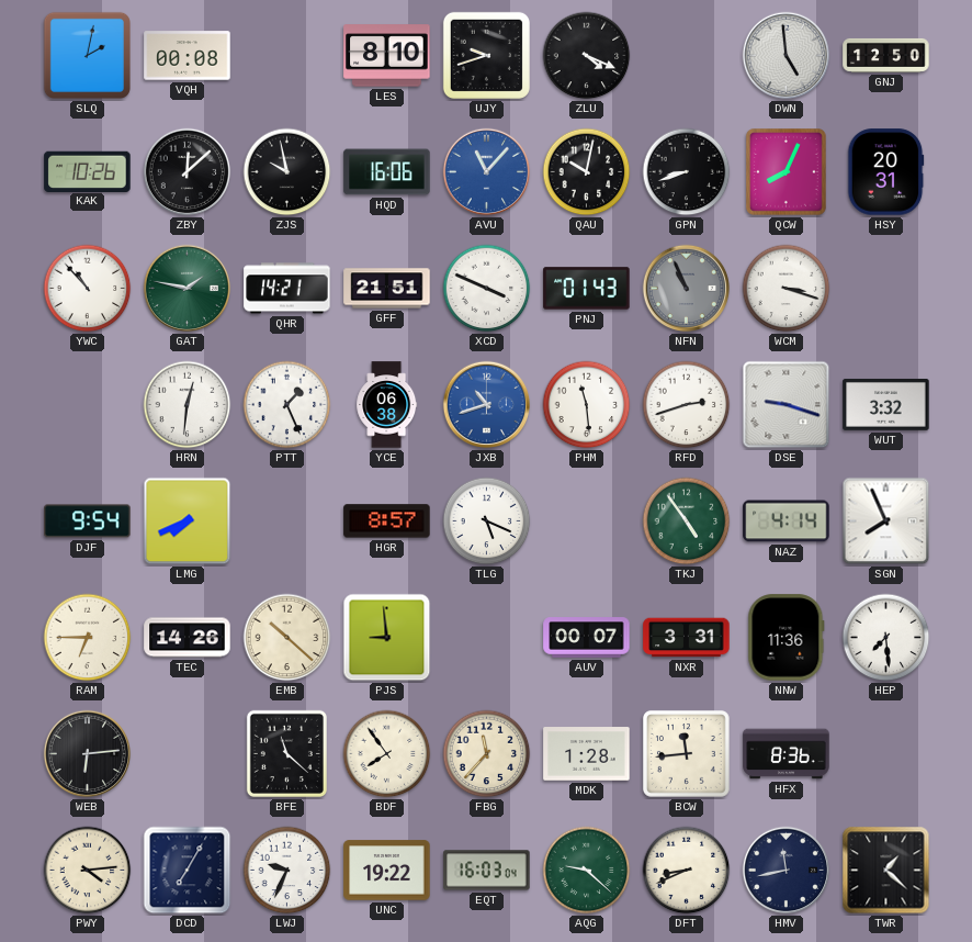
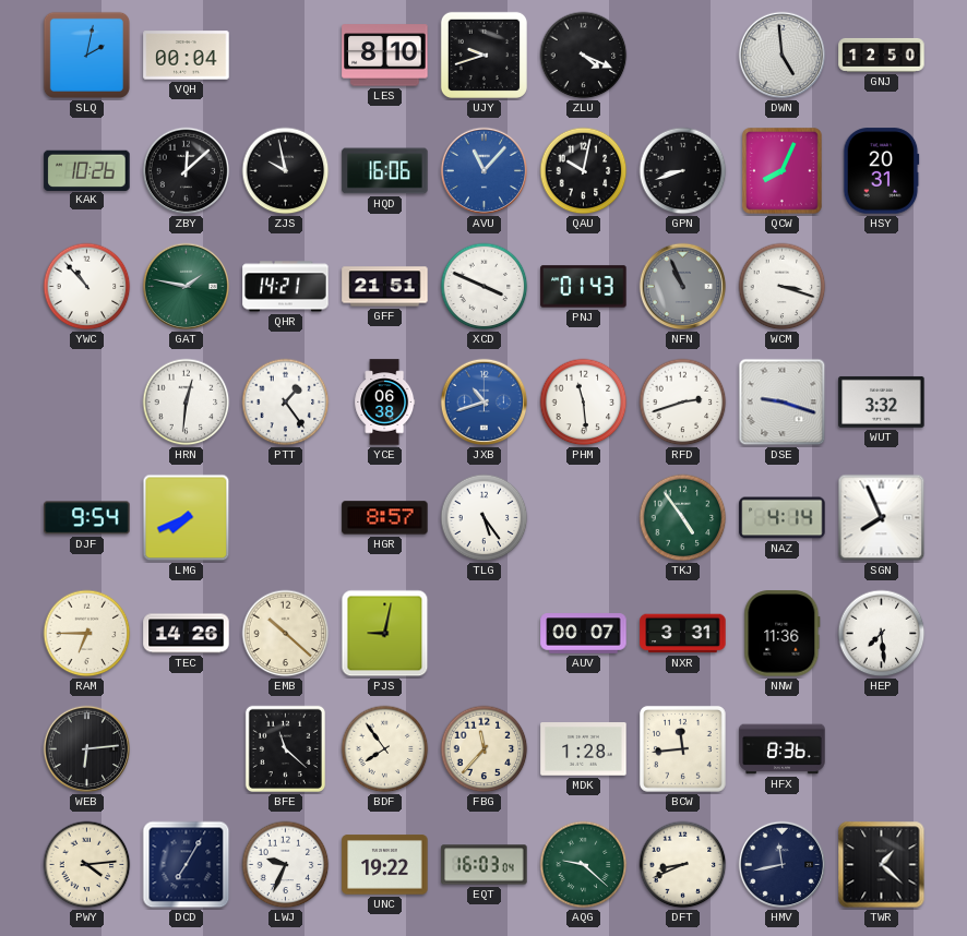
VQH: 00:08 -> 00:04
PTT: 1:26 -> 1:24
TLG: 5:19 -> 5:24
PJS: 8:59 -> 9:02
